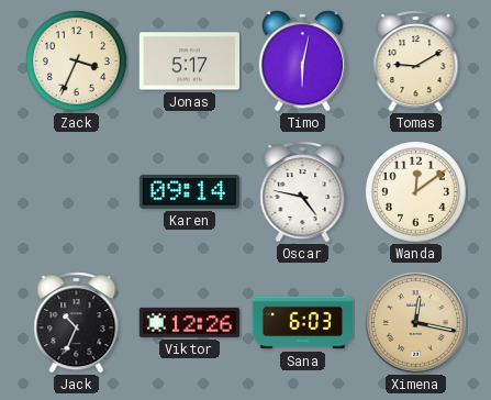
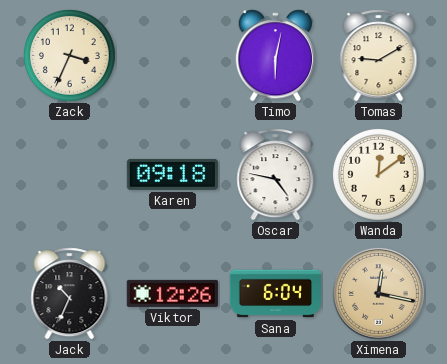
Jonas: 5:17 -> none
Karen: 09:14 -> 09:18
Sana: 6:03 -> 6:04
